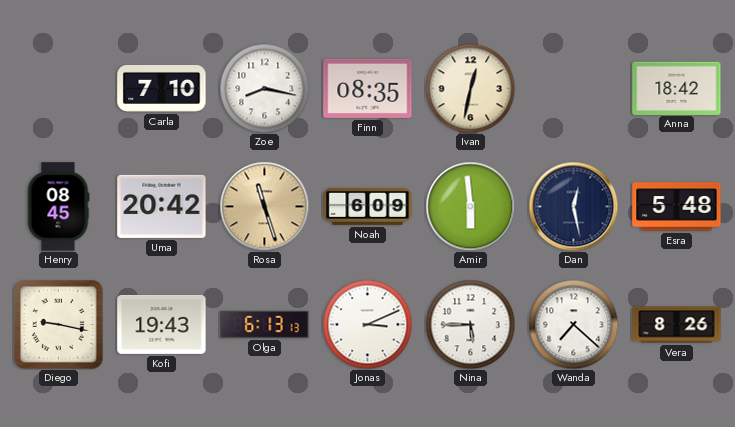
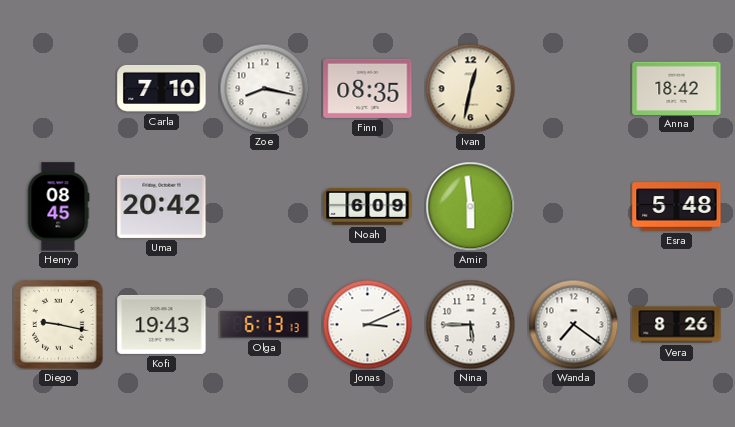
Rosa: 11:27 -> none
Dan: 12:28 -> none
Wanda: 7:22 -> 7:21
